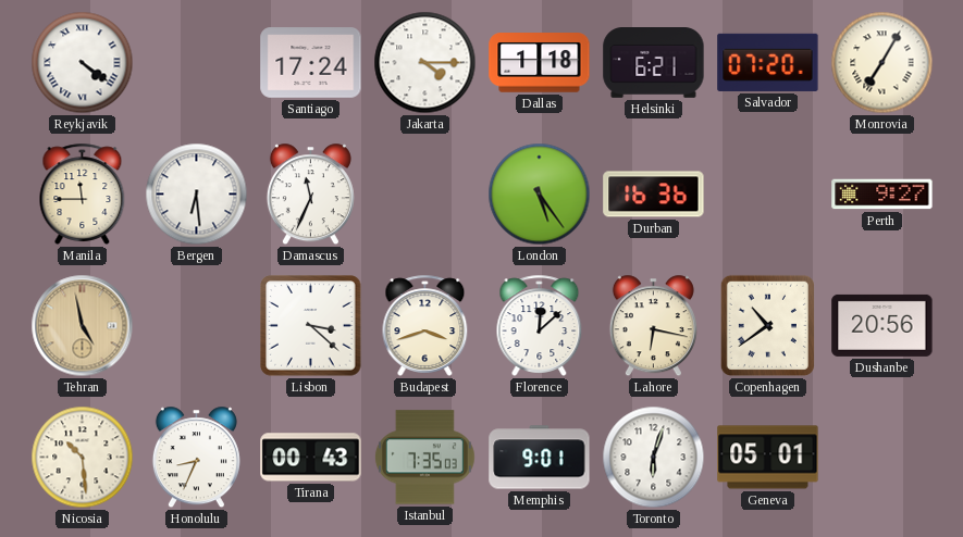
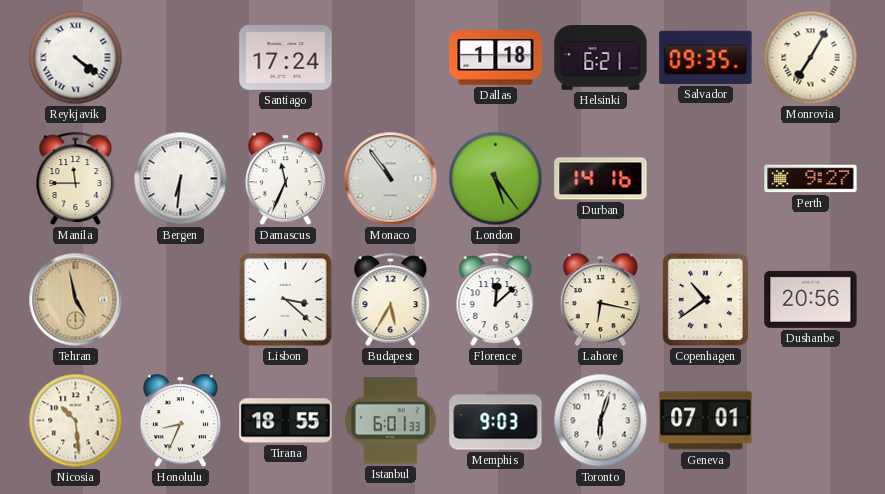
Jakarta: 4:15 -> none
Salvador: 07:20 -> 09:35
Bergen: 6:29 -> 6:31
Monaco: none -> 10:54
Durban: 16:36 -> 14:16
Budapest: 3:42 -> 5:35
Tirana: 00:43 -> 18:55
Istanbul: 7:35 -> 6:01
Memphis: 9:01 -> 9:03
Geneva: 05:01 -> 07:01
